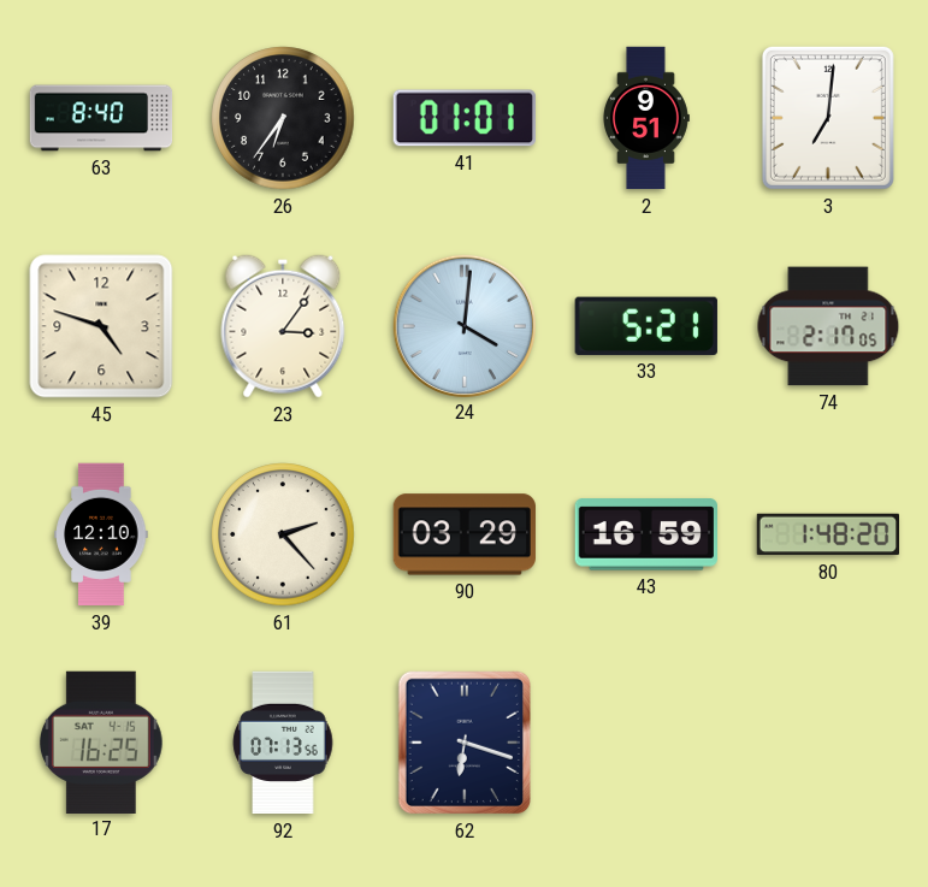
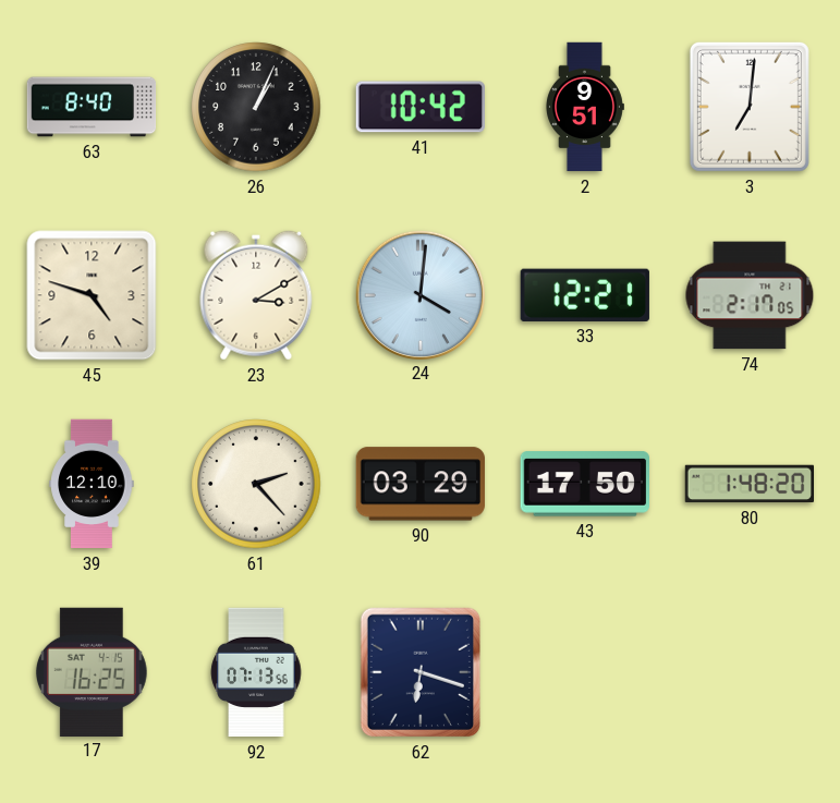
26: 6:36 -> 1:04
41: 01:01 -> 10:42
23: 3:06 -> 3:10
33: 5:21 -> 12:21
43: 16:59 -> 17:50
